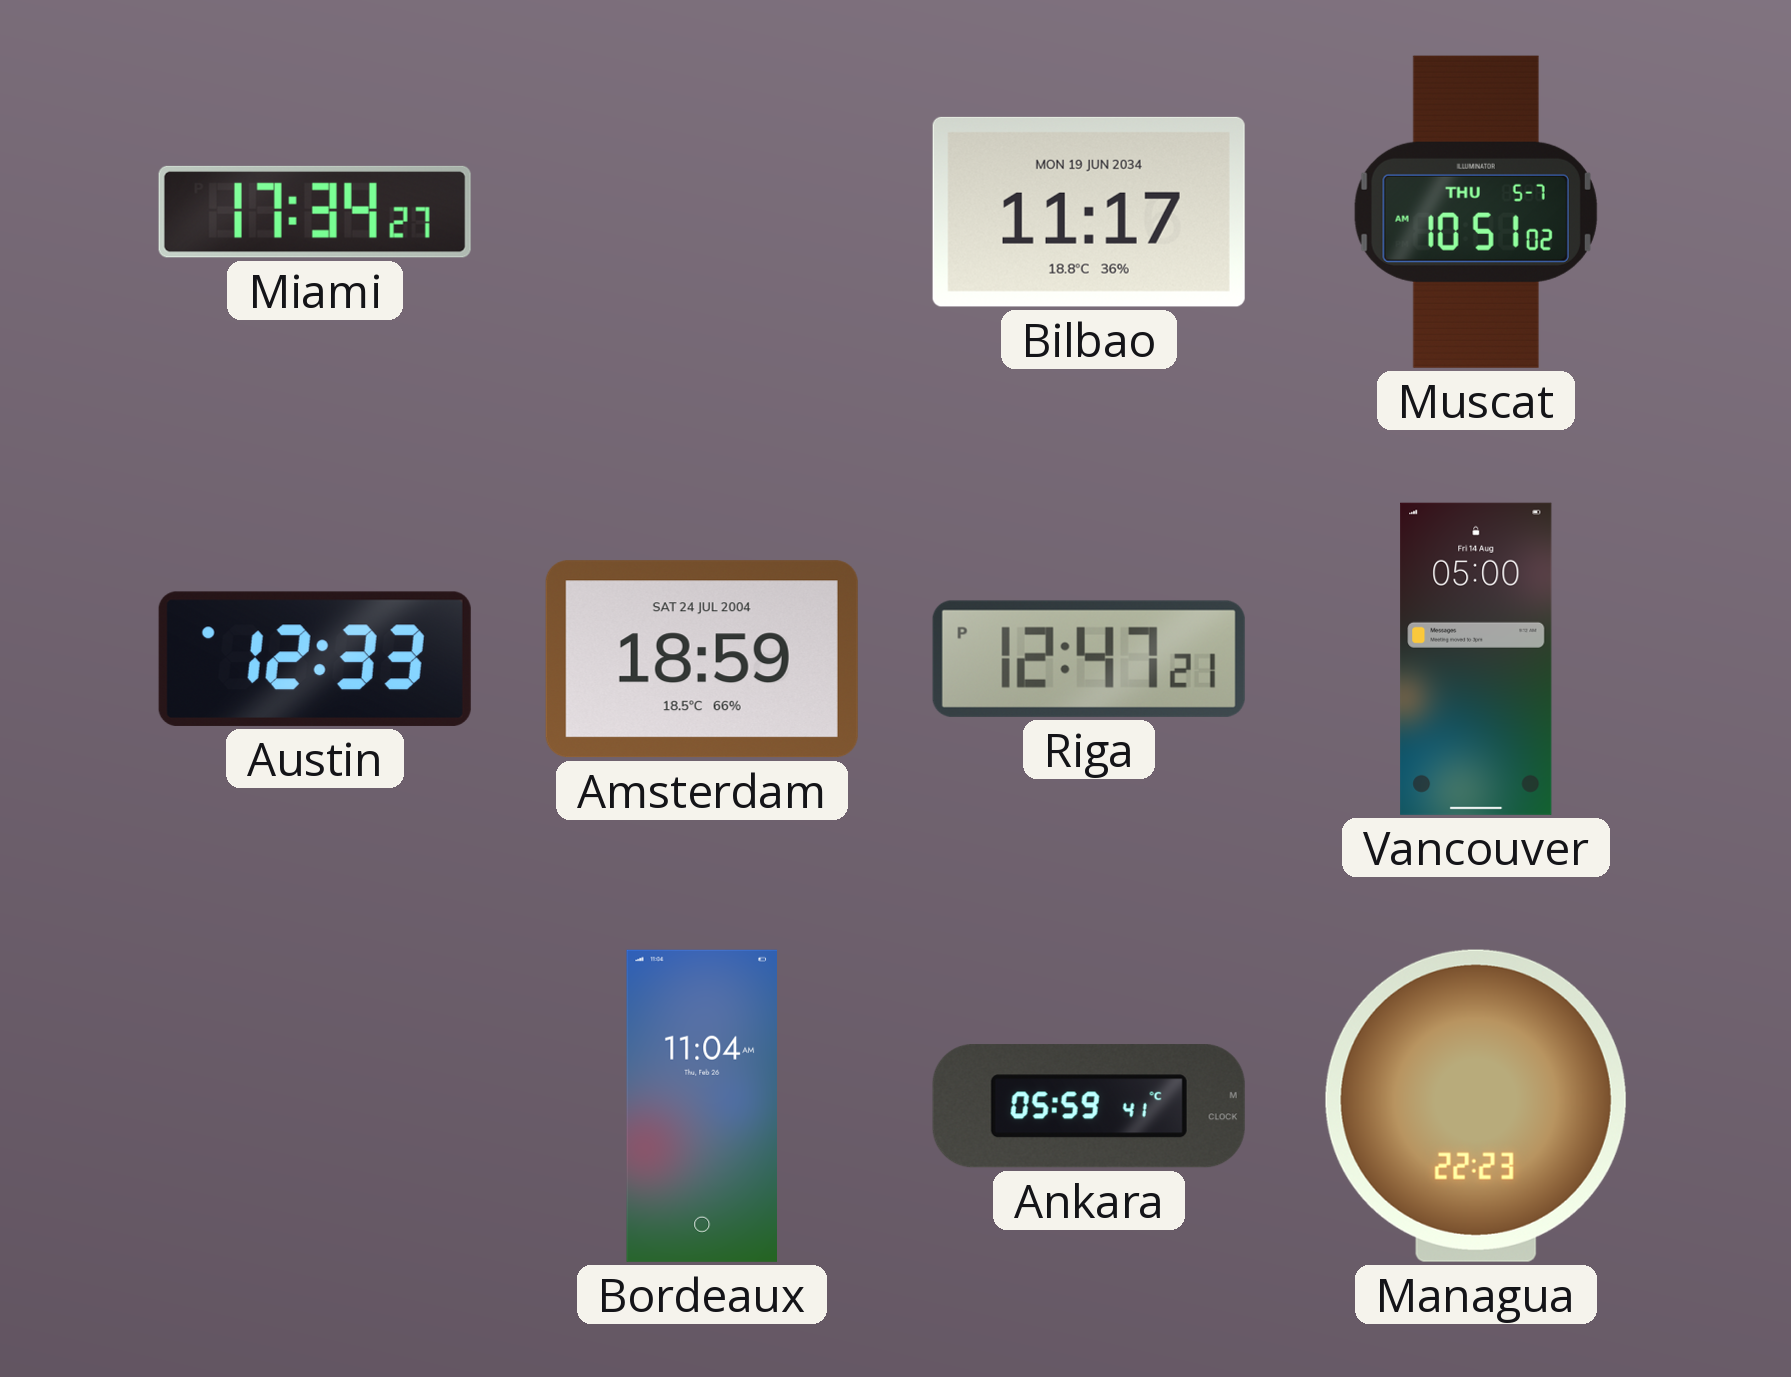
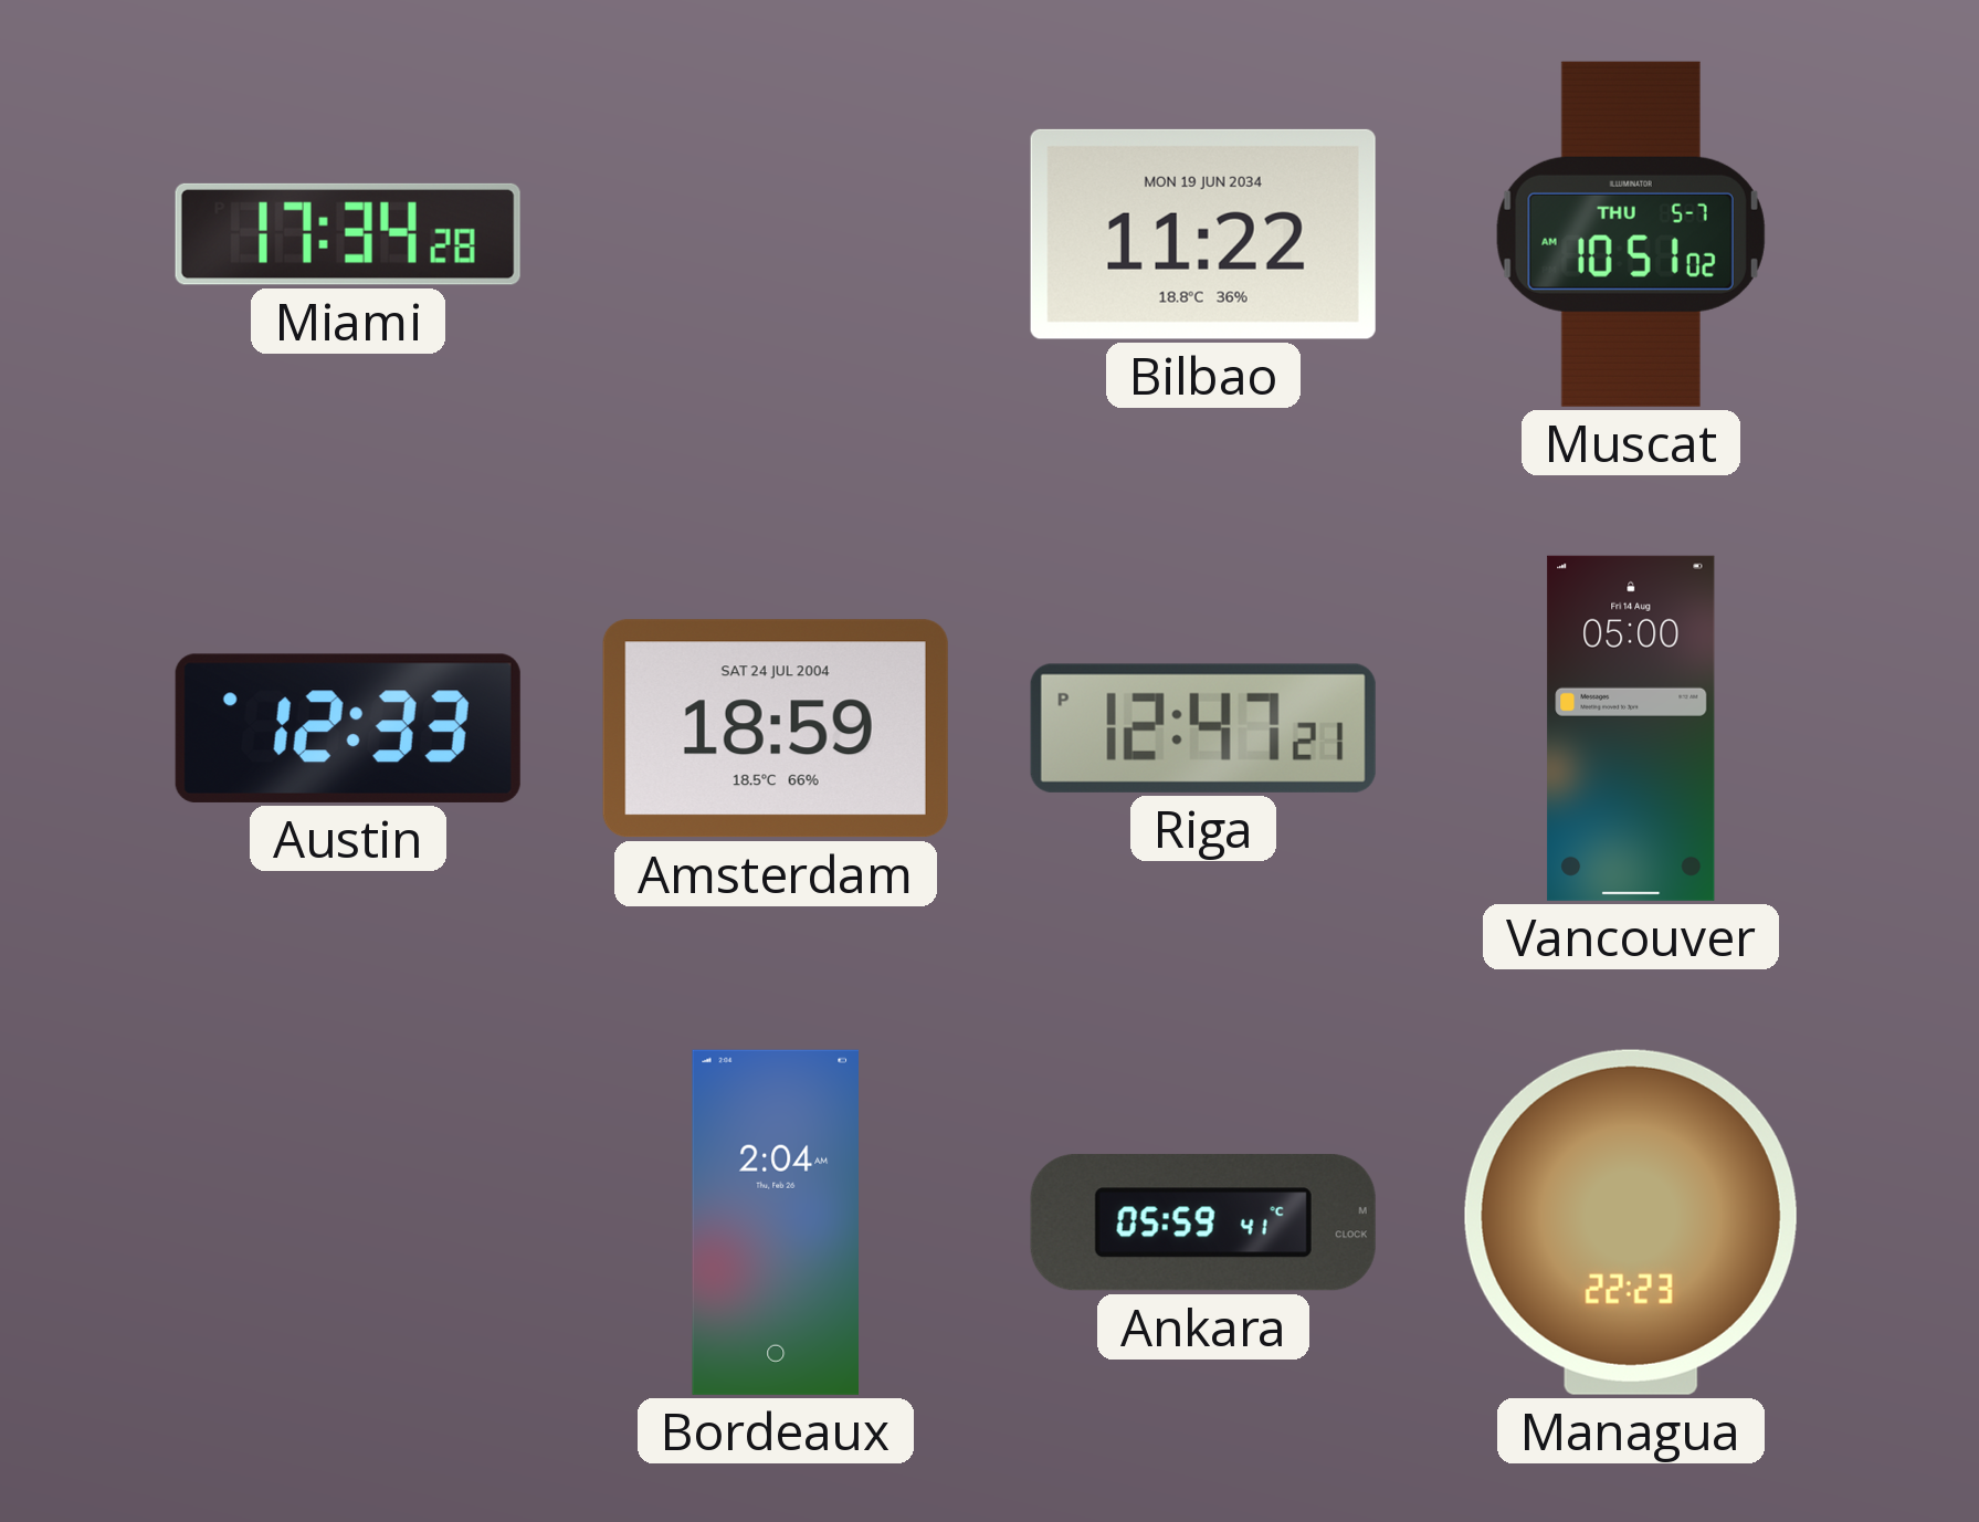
Miami: 17:34:27 -> 17:34:28
Bilbao: 11:17 -> 11:22
Bordeaux: 11:04 -> 2:04
